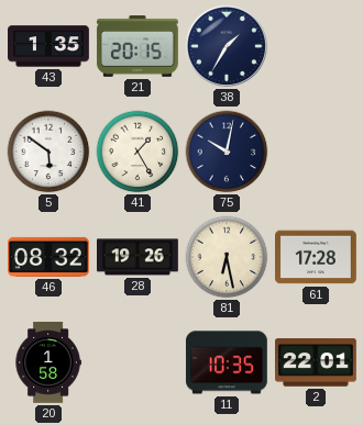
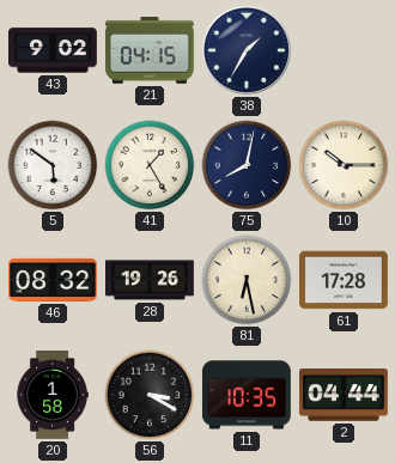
43: 1:35 -> 9:02
21: 20:15 -> 04:15
75: 10:02 -> 8:02
10: none -> 10:15
56: none -> 3:20
2: 22:01 -> 04:44
